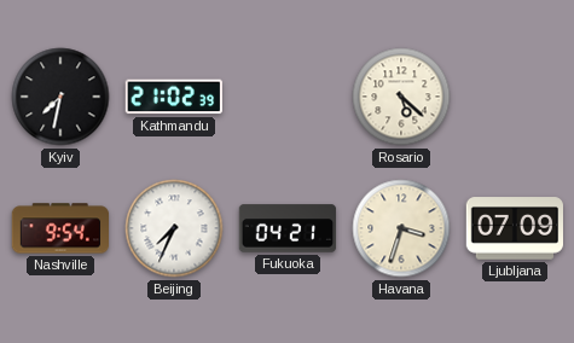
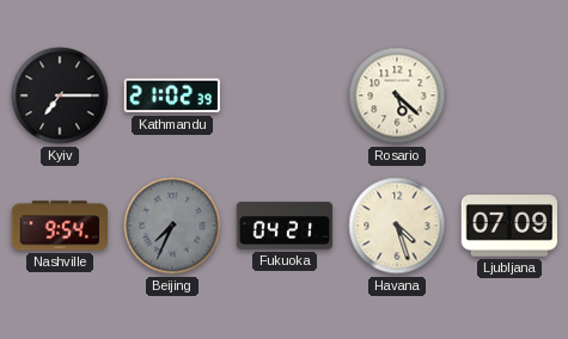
Kyiv: 7:32 -> 7:15
Beijing dial: white -> grey
Havana: 3:33 -> 4:27
